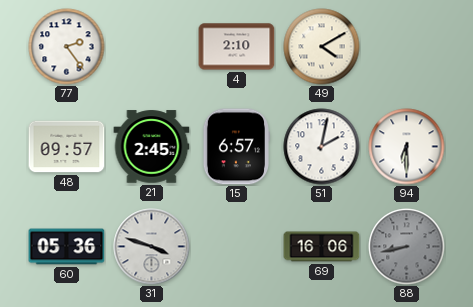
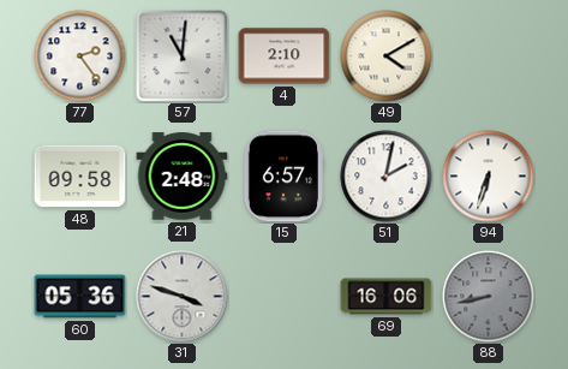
57: none -> 11:01
48: 09:57 -> 09:58
21: 2:45 -> 2:48
94: 6:30 -> 6:33
